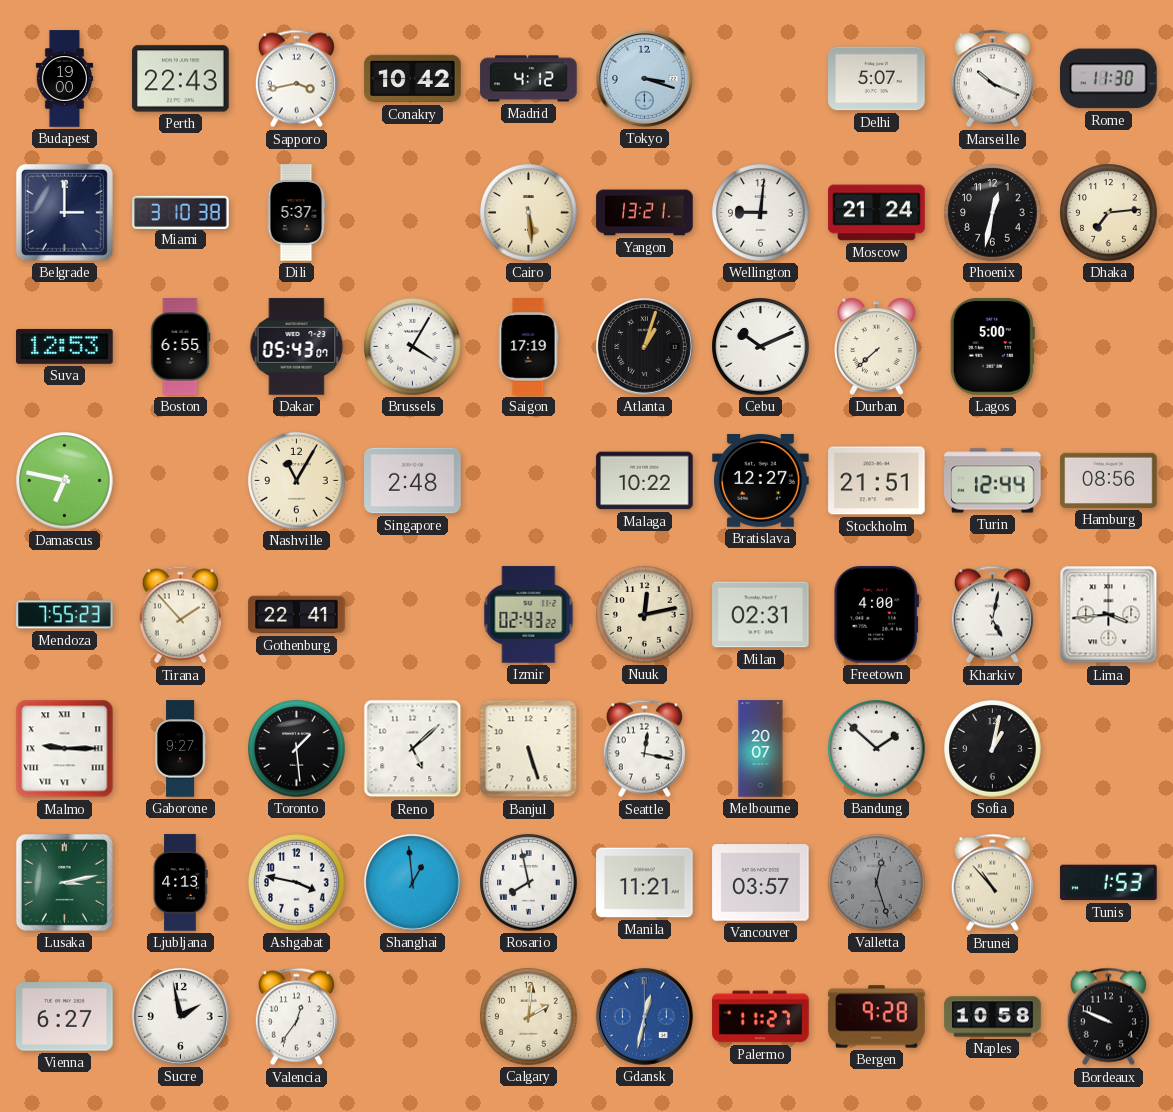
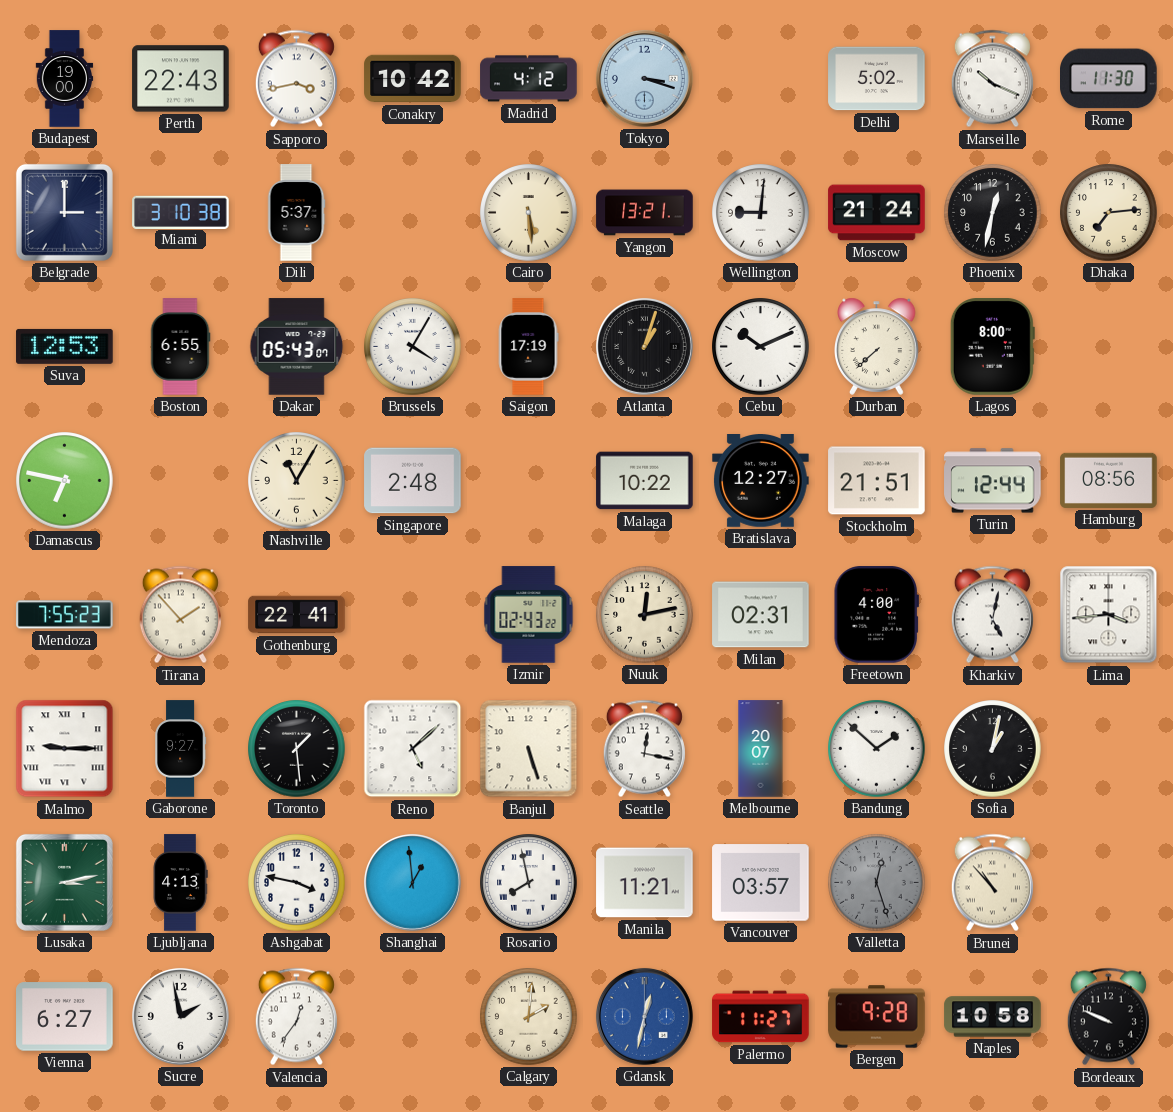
Delhi: 5:07 -> 5:02
Lagos: 5:00 -> 8:00
Tunis: 1:53 -> none
